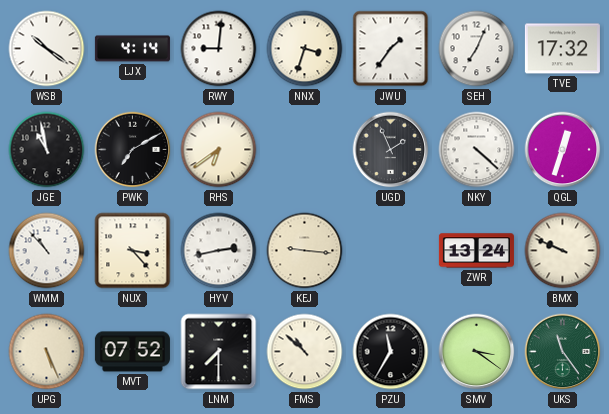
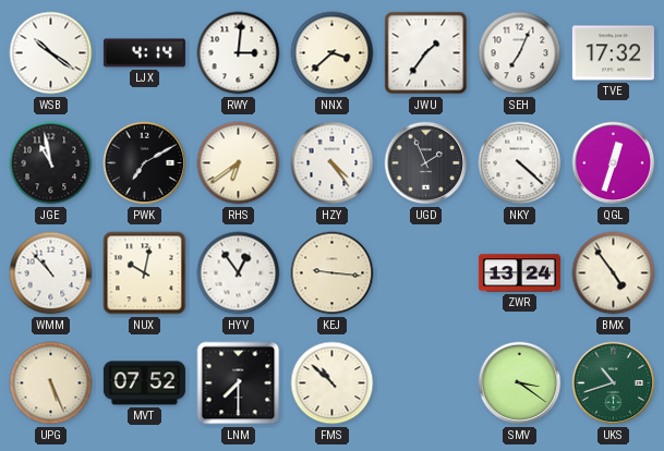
RWY: 9:01 -> 3:01
NNX: 3:33 -> 3:38
HZY: none -> 4:24
NUX: 3:23 -> 10:02
HYV: 2:43 -> 12:54
BMX: 9:49 -> 4:54
PZU: 11:35 -> none
UKS: 11:24 -> 10:42
